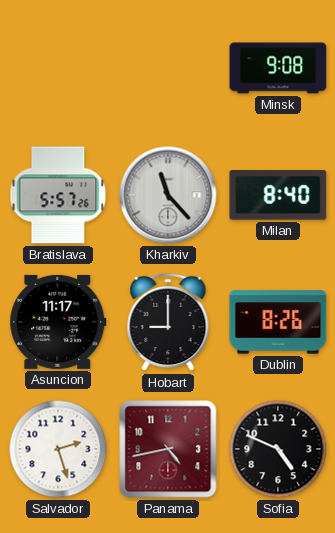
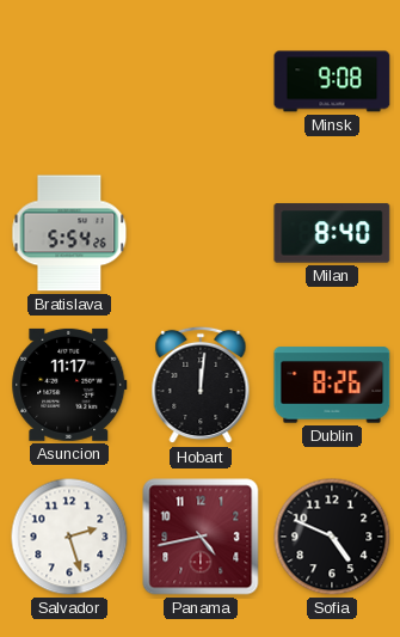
Bratislava: 5:57 -> 5:54
Kharkiv: 11:23 -> none
Hobart: 9:00 -> 12:01
